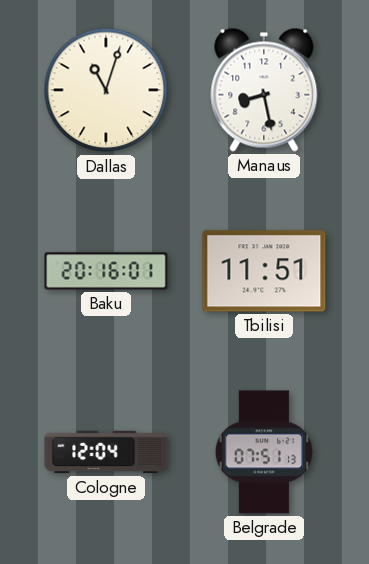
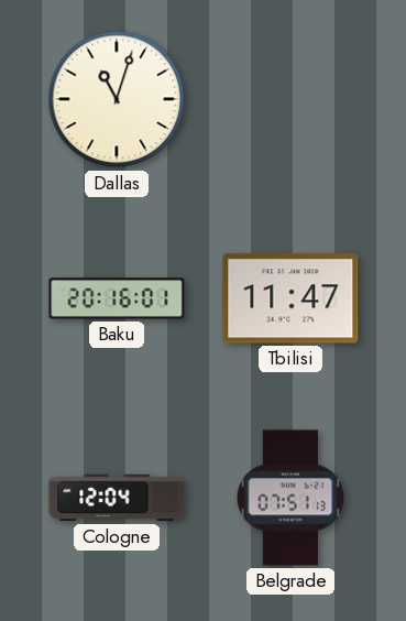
Manaus: 8:28 -> none
Tbilisi: 11:51 -> 11:47
